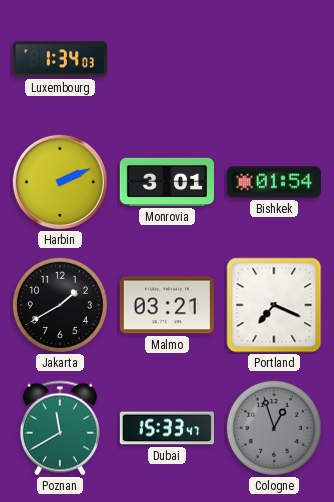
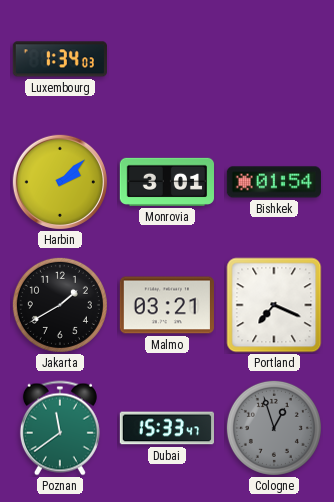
Harbin: 2:11 -> 2:08
Poznan: 11:40 -> 11:39
